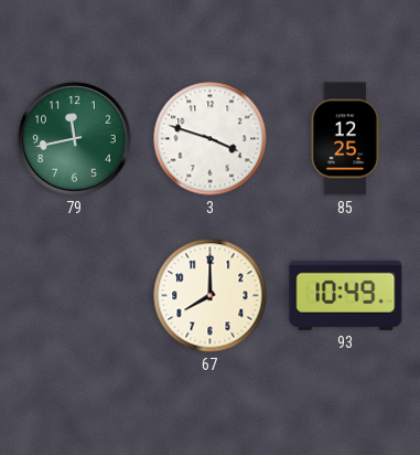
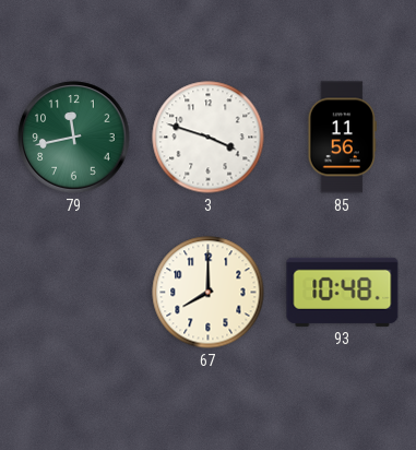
85: 12:25 -> 11:56
93: 10:49 -> 10:48
